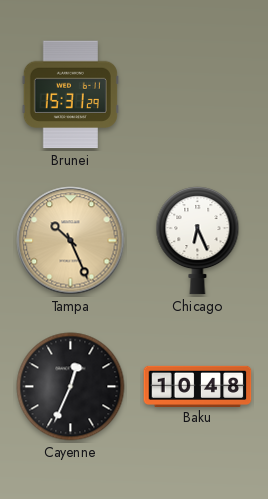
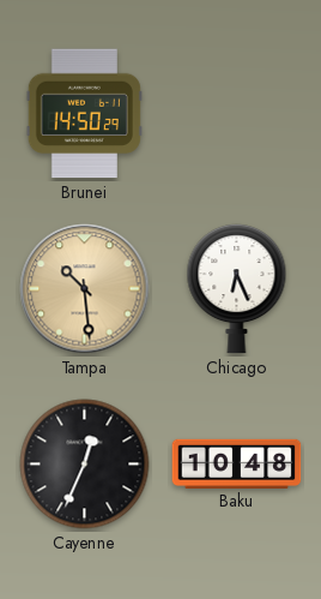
Brunei: 15:31 -> 14:50
Tampa: 10:26 -> 10:29
